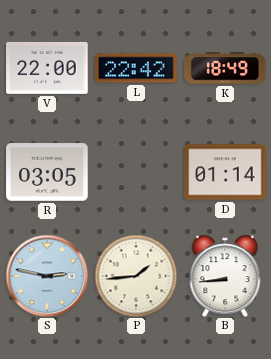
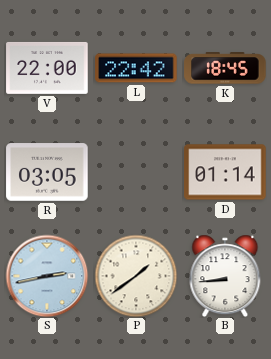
K: 18:49 -> 18:45
S: 2:47 -> 2:43
P: 1:44 -> 1:39
